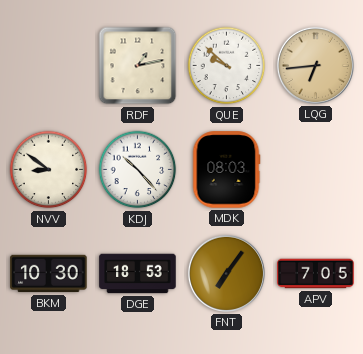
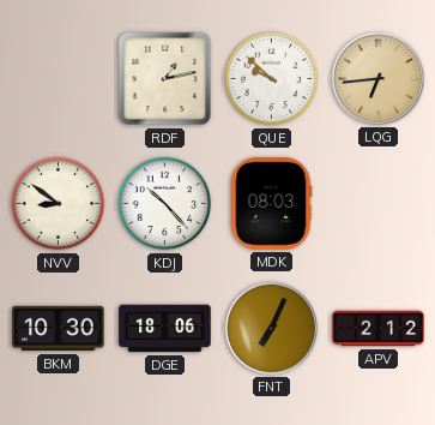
DGE: 18:53 -> 18:06
FNT: 7:06 -> 7:04
APV: 7:05 -> 2:12
